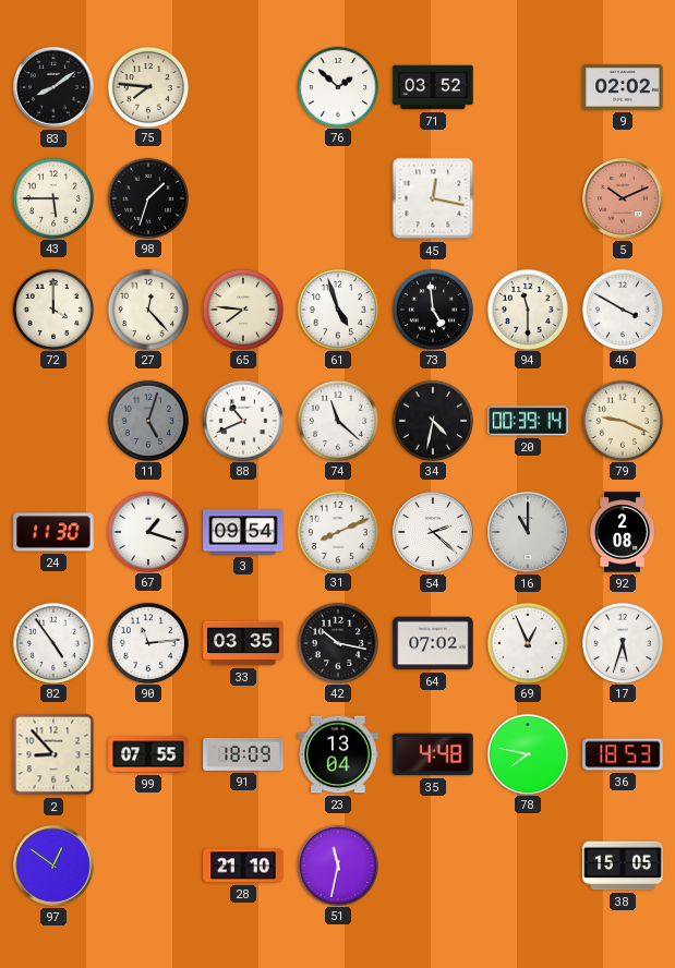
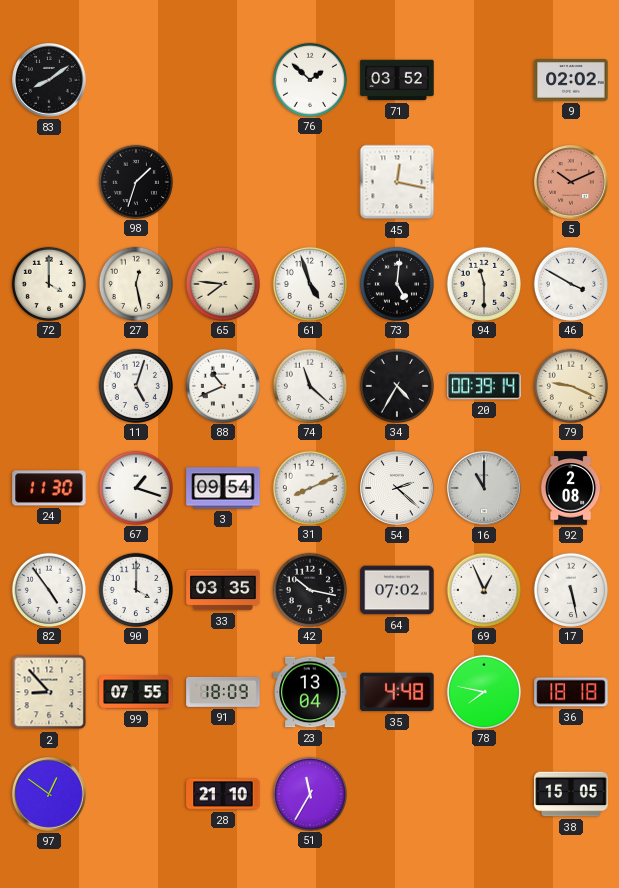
75: 7:46 -> none
43: 5:45 -> none
27: 12:23 -> 12:28
73: 4:59 -> 5:01
11 dial: grey -> white
34: 4:32 -> 4:35
90: 11:14 -> 4:00
17: 5:33 -> 5:28
36: 18:53 -> 18:18
51: 11:32 -> 11:35
